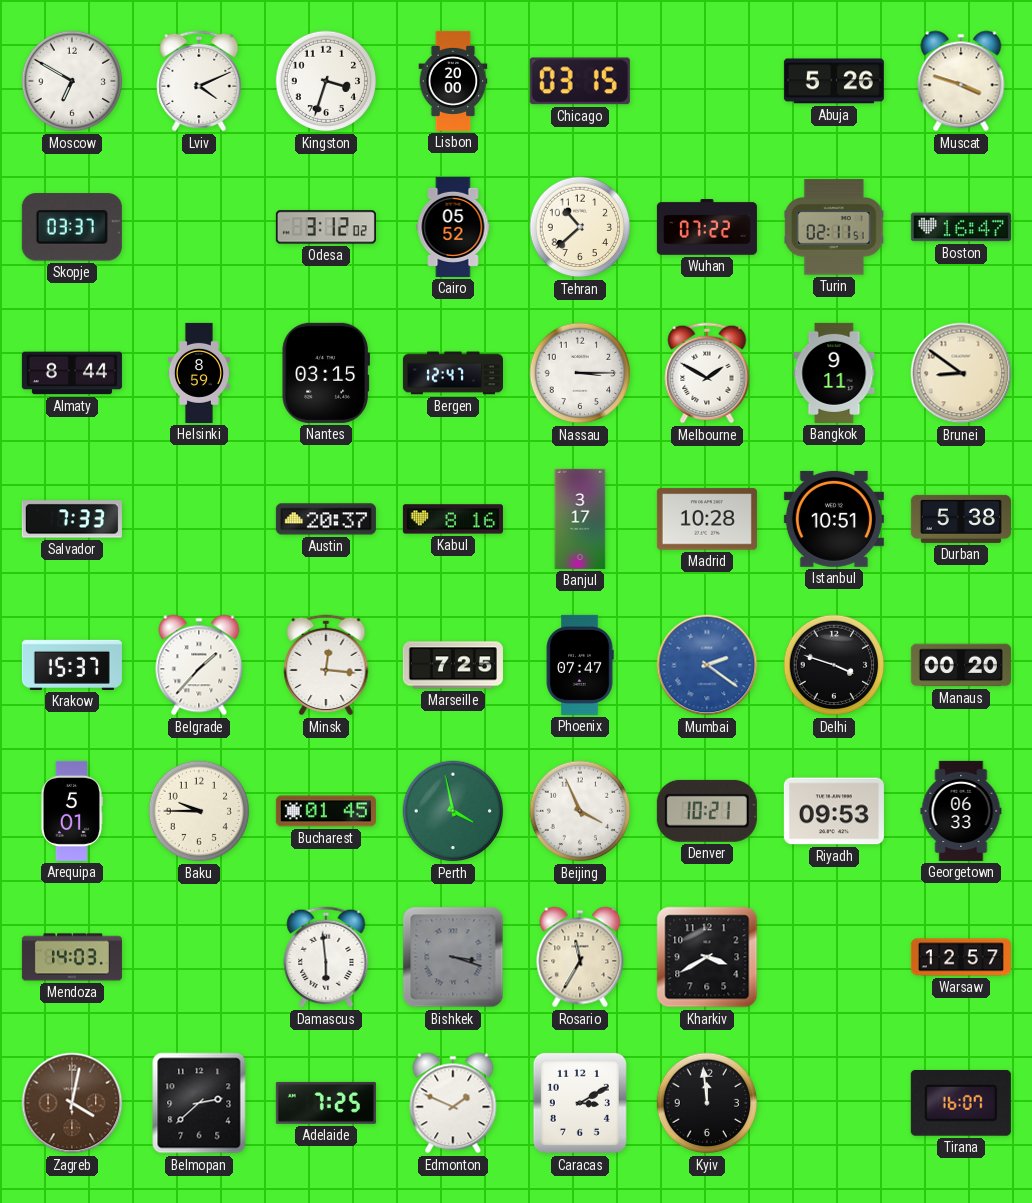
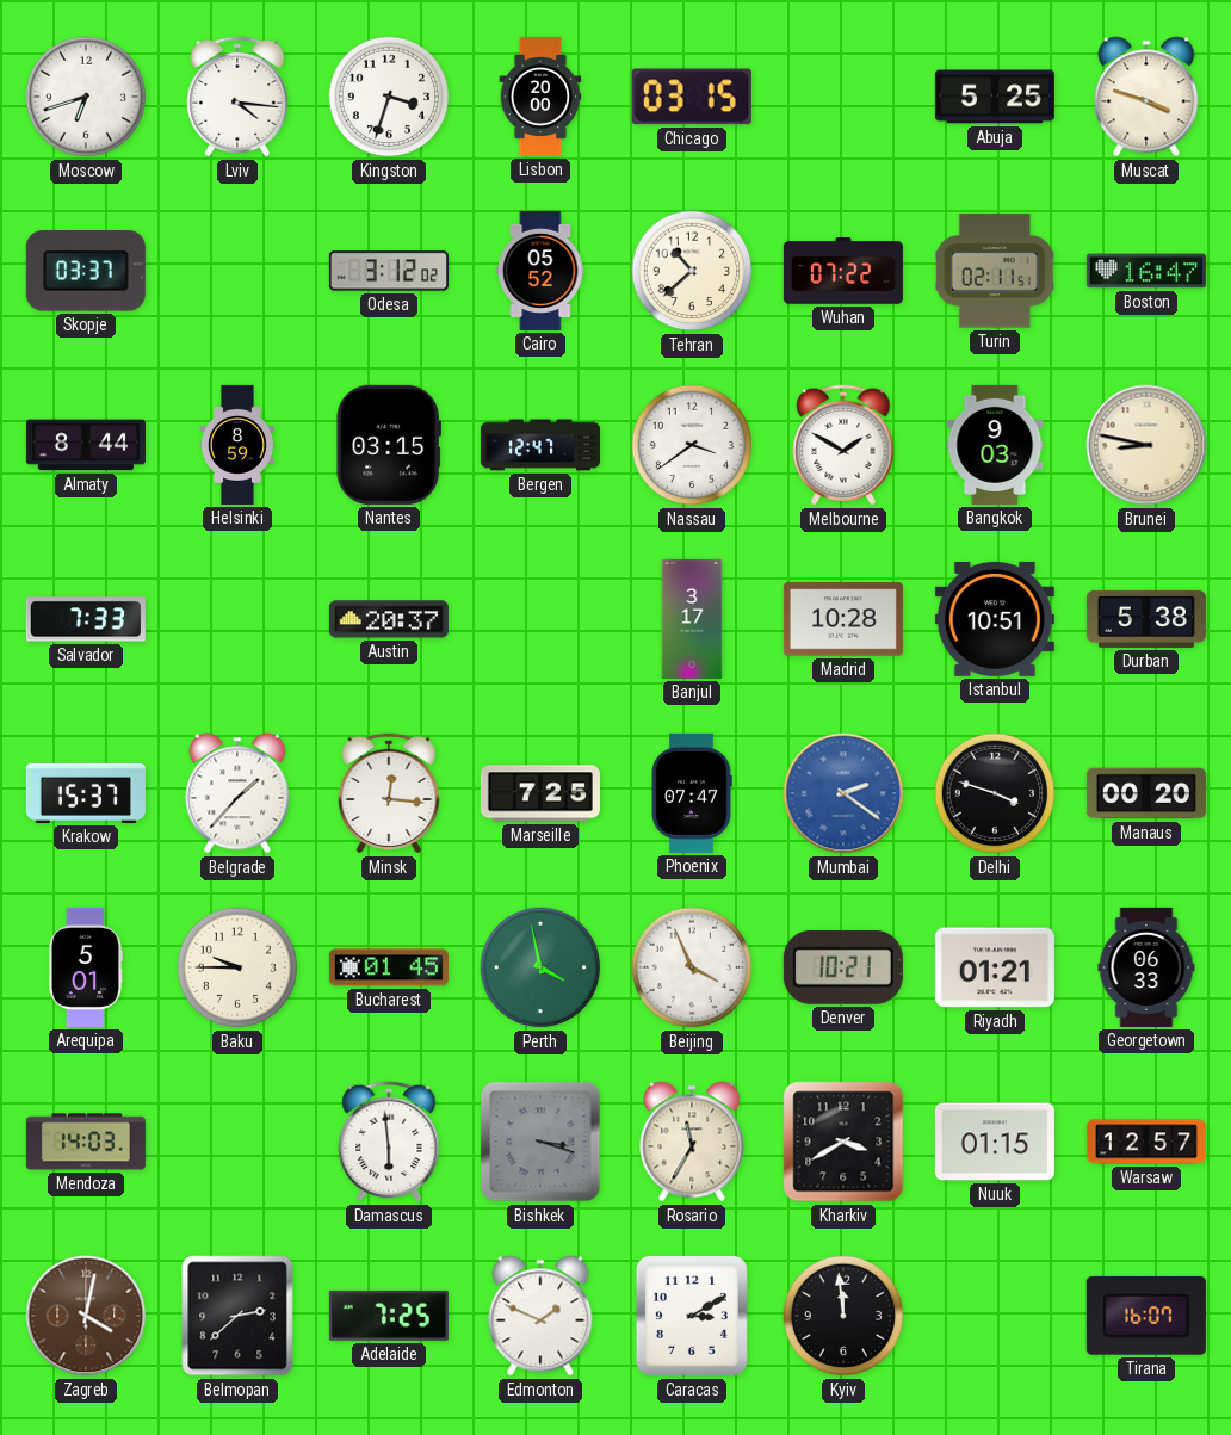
Moscow: 6:50 -> 6:42
Lviv: 4:11 -> 4:16
Abuja: 5:26 -> 5:25
Nassau: 3:15 -> 3:39
Bangkok: 9:11 -> 9:03
Brunei: 8:51 -> 8:47
Kabul: 8:16 -> none
Riyadh: 09:53 -> 01:21
Nuuk: none -> 01:15
